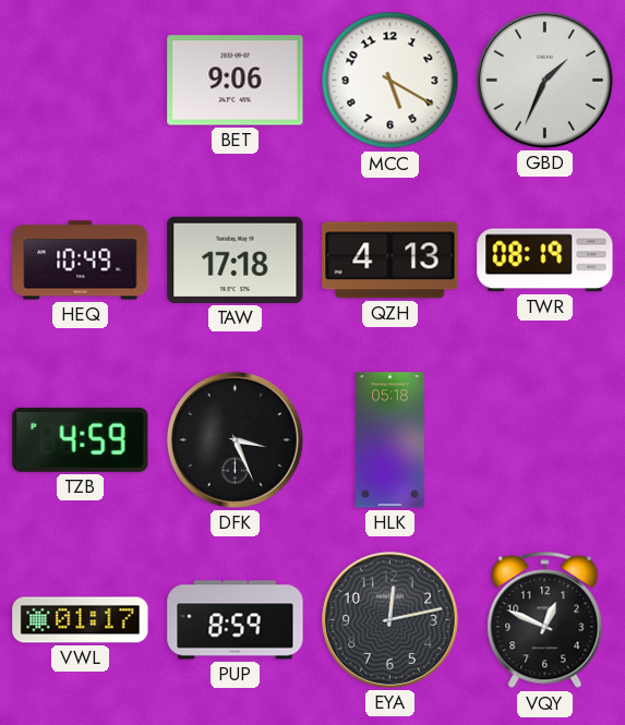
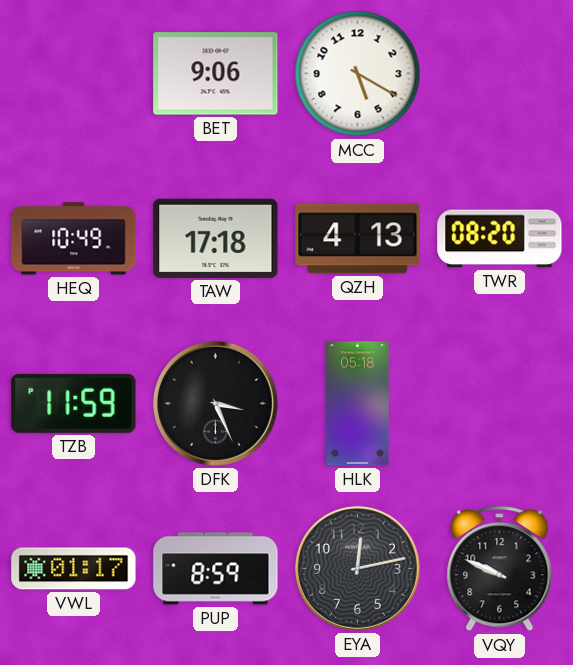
GBD: 1:34 -> none
TWR: 08:19 -> 08:20
TZB: 4:59 -> 11:59
VQY: 12:49 -> 9:49
